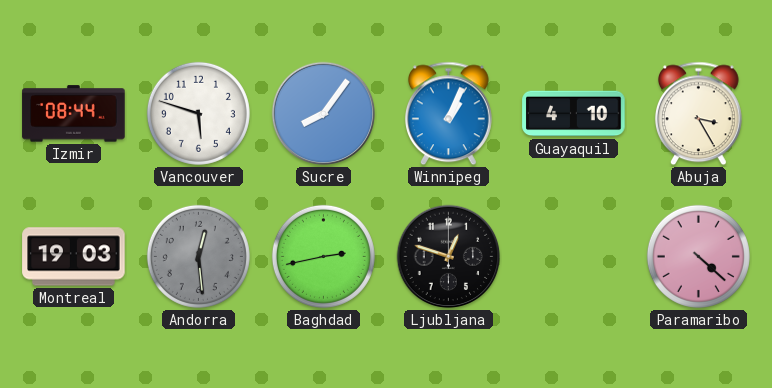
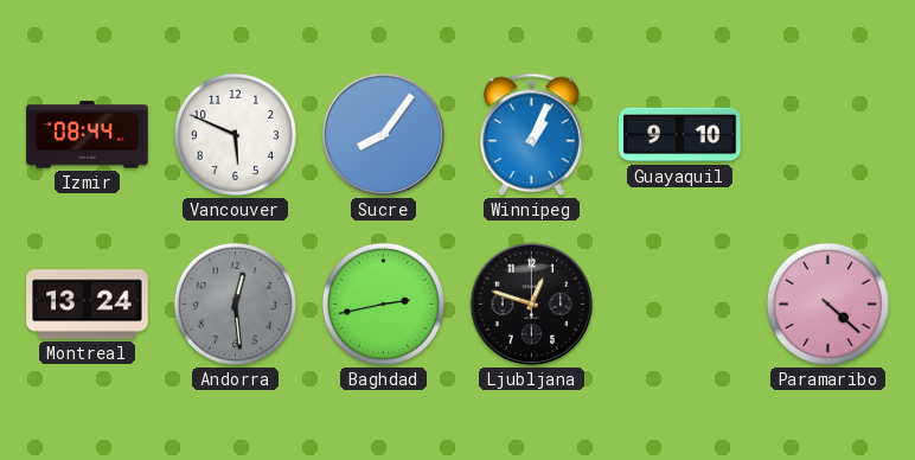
Vancouver: 5:48 -> 5:49
Guayaquil: 4:10 -> 9:10
Abuja: 3:25 -> none
Montreal: 19:03 -> 13:24
